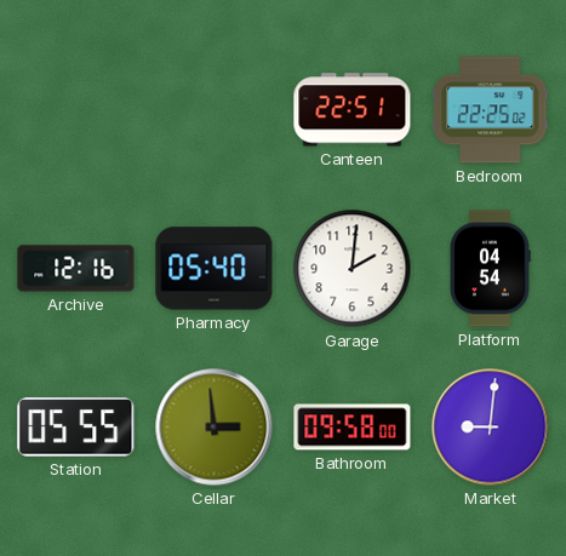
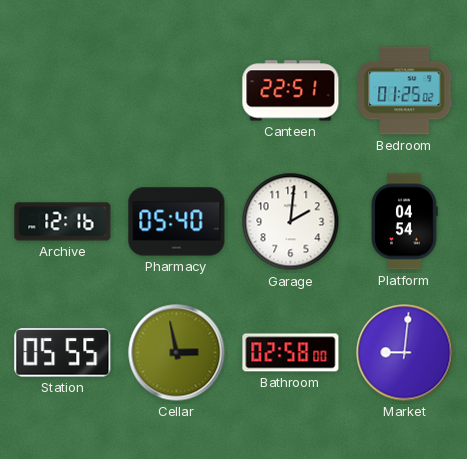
Bedroom: 22:25 -> 01:25
Cellar: 2:59 -> 2:58
Bathroom: 09:58 -> 02:58
